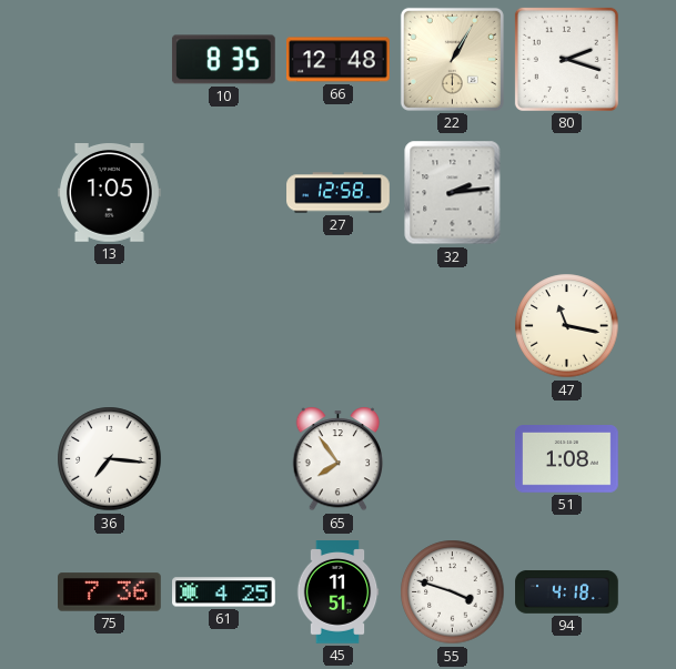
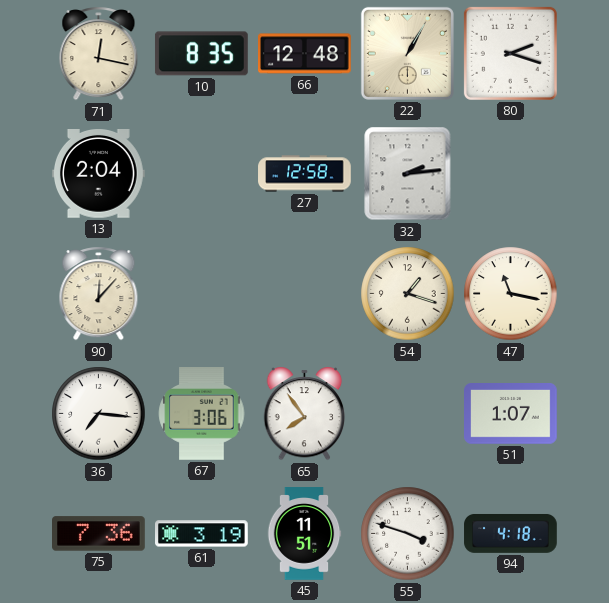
71: none -> 12:17
13: 1:05 -> 2:04
90: none -> 12:07
54: none -> 1:18
67: none -> 3:06
51: 1:08 -> 1:07
61: 4:25 -> 3:19
